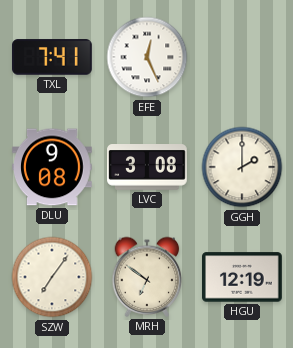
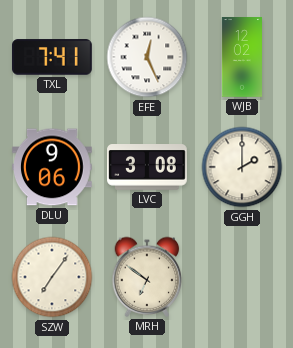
WJB: none -> 12:02
DLU: 9:08 -> 9:06
HGU: 12:19 -> none
